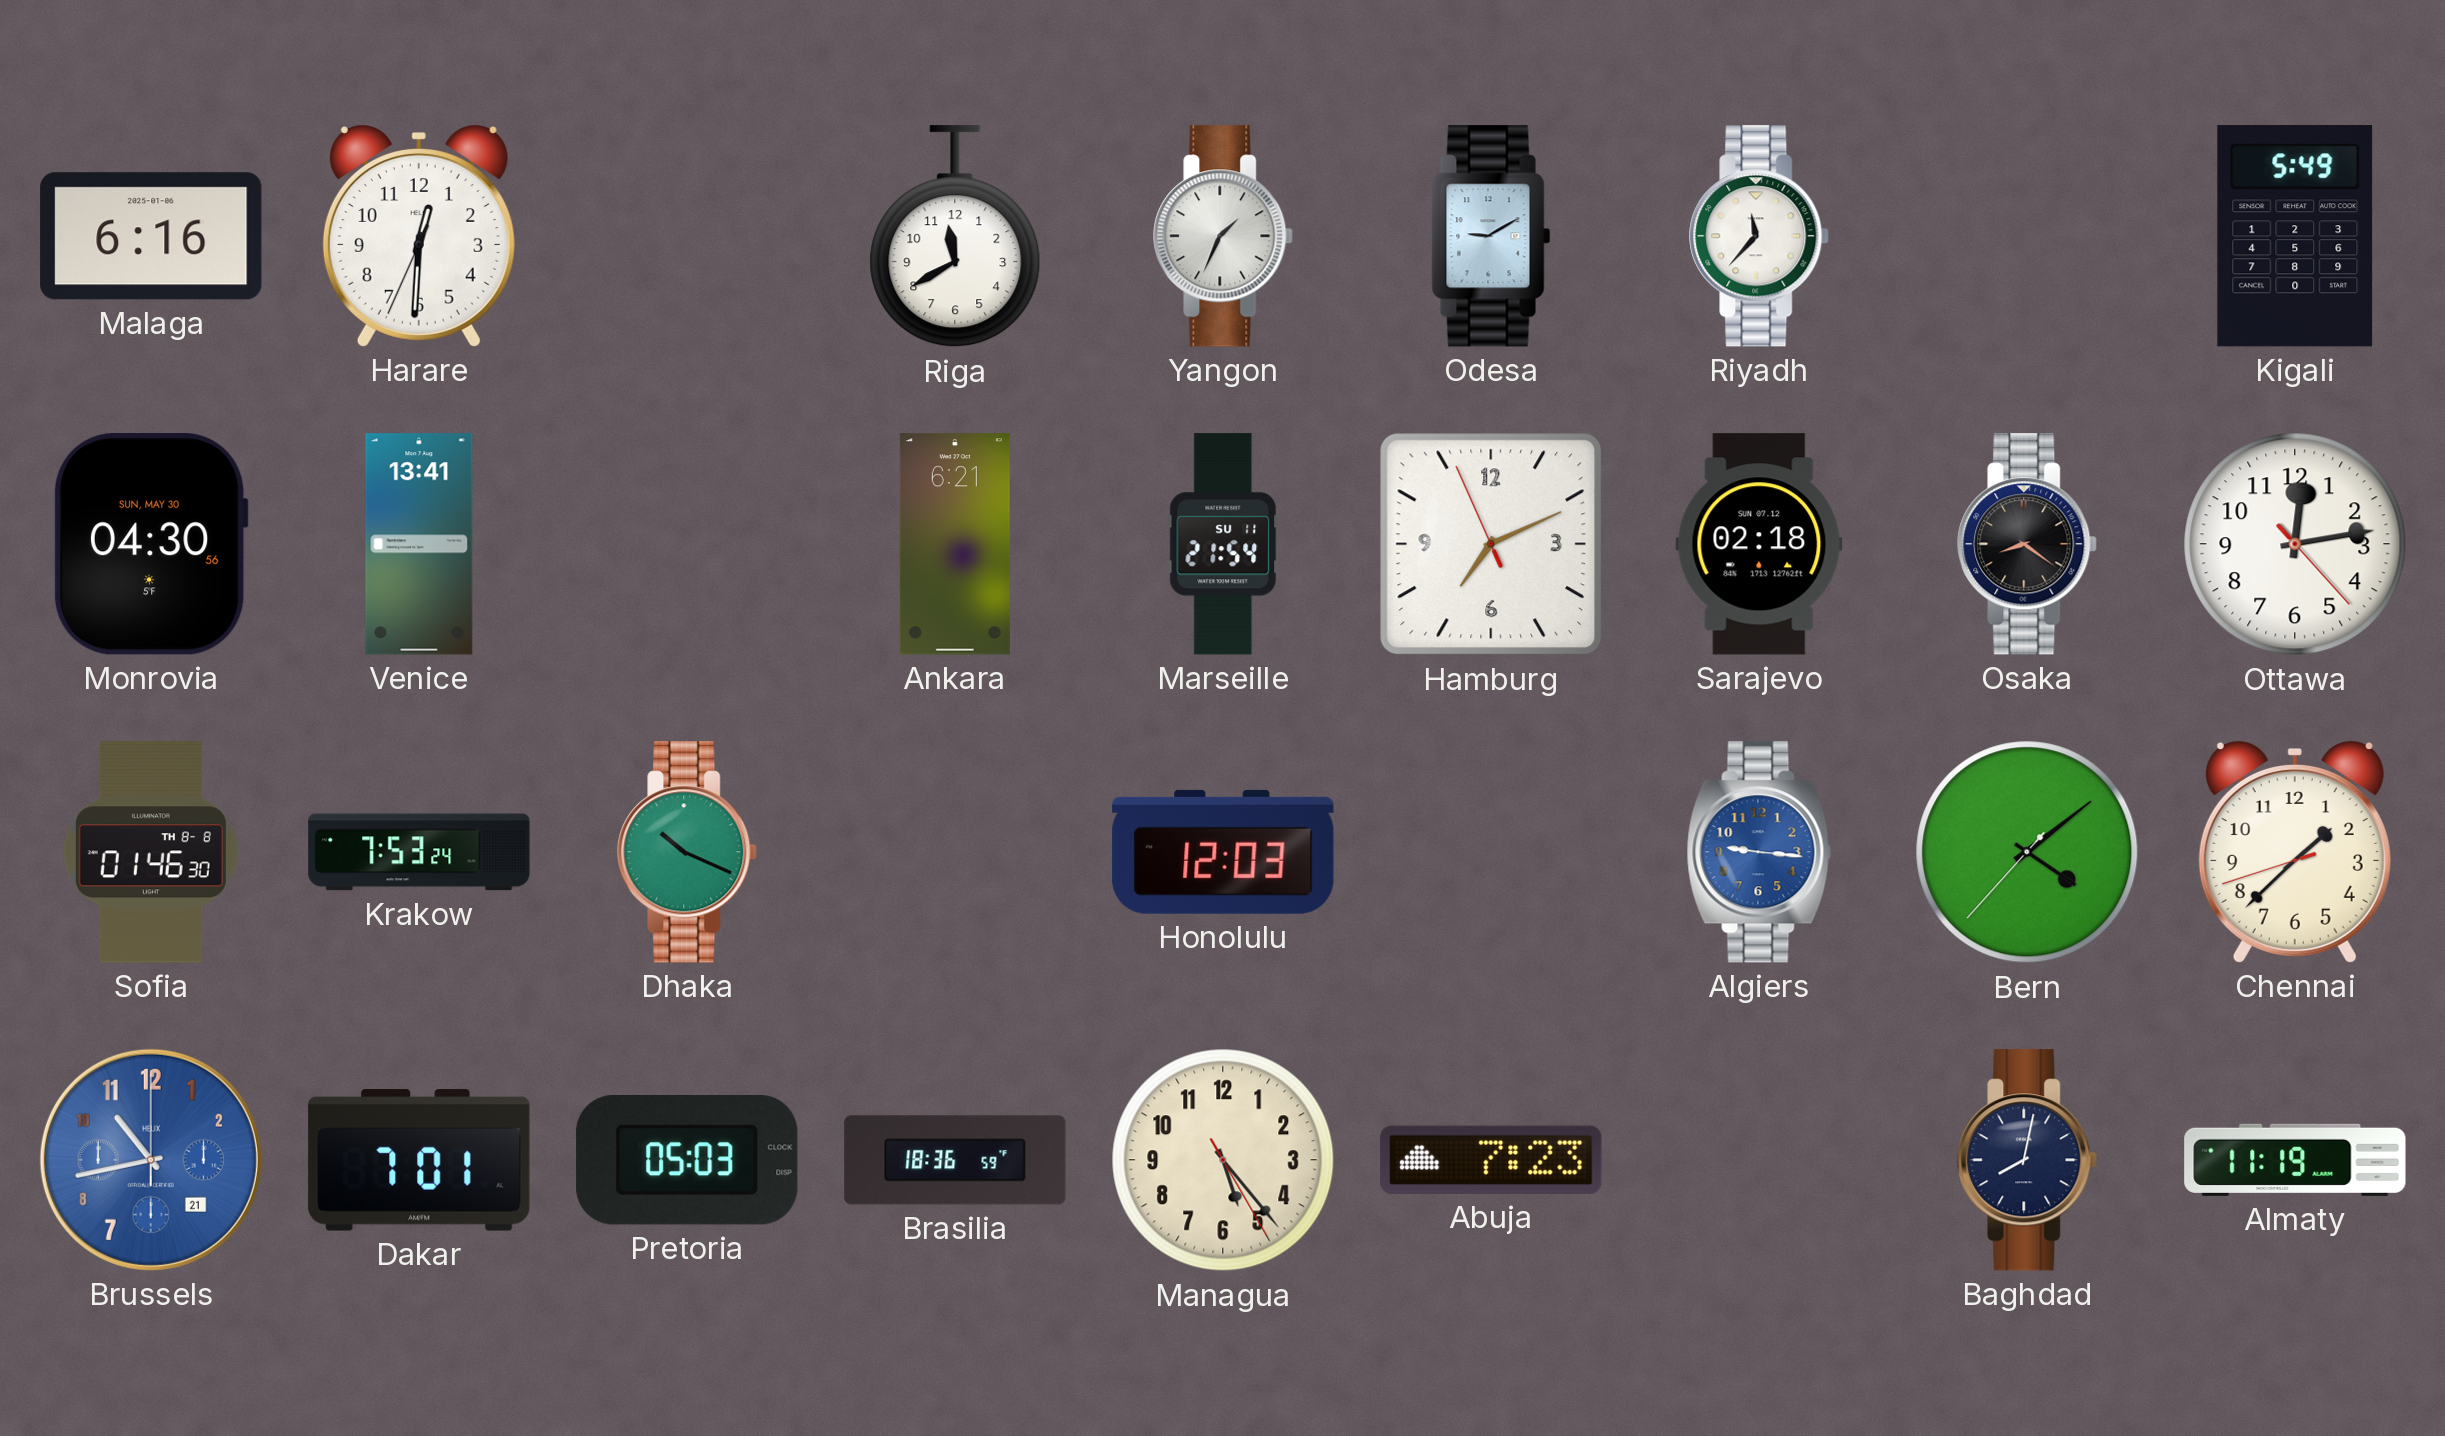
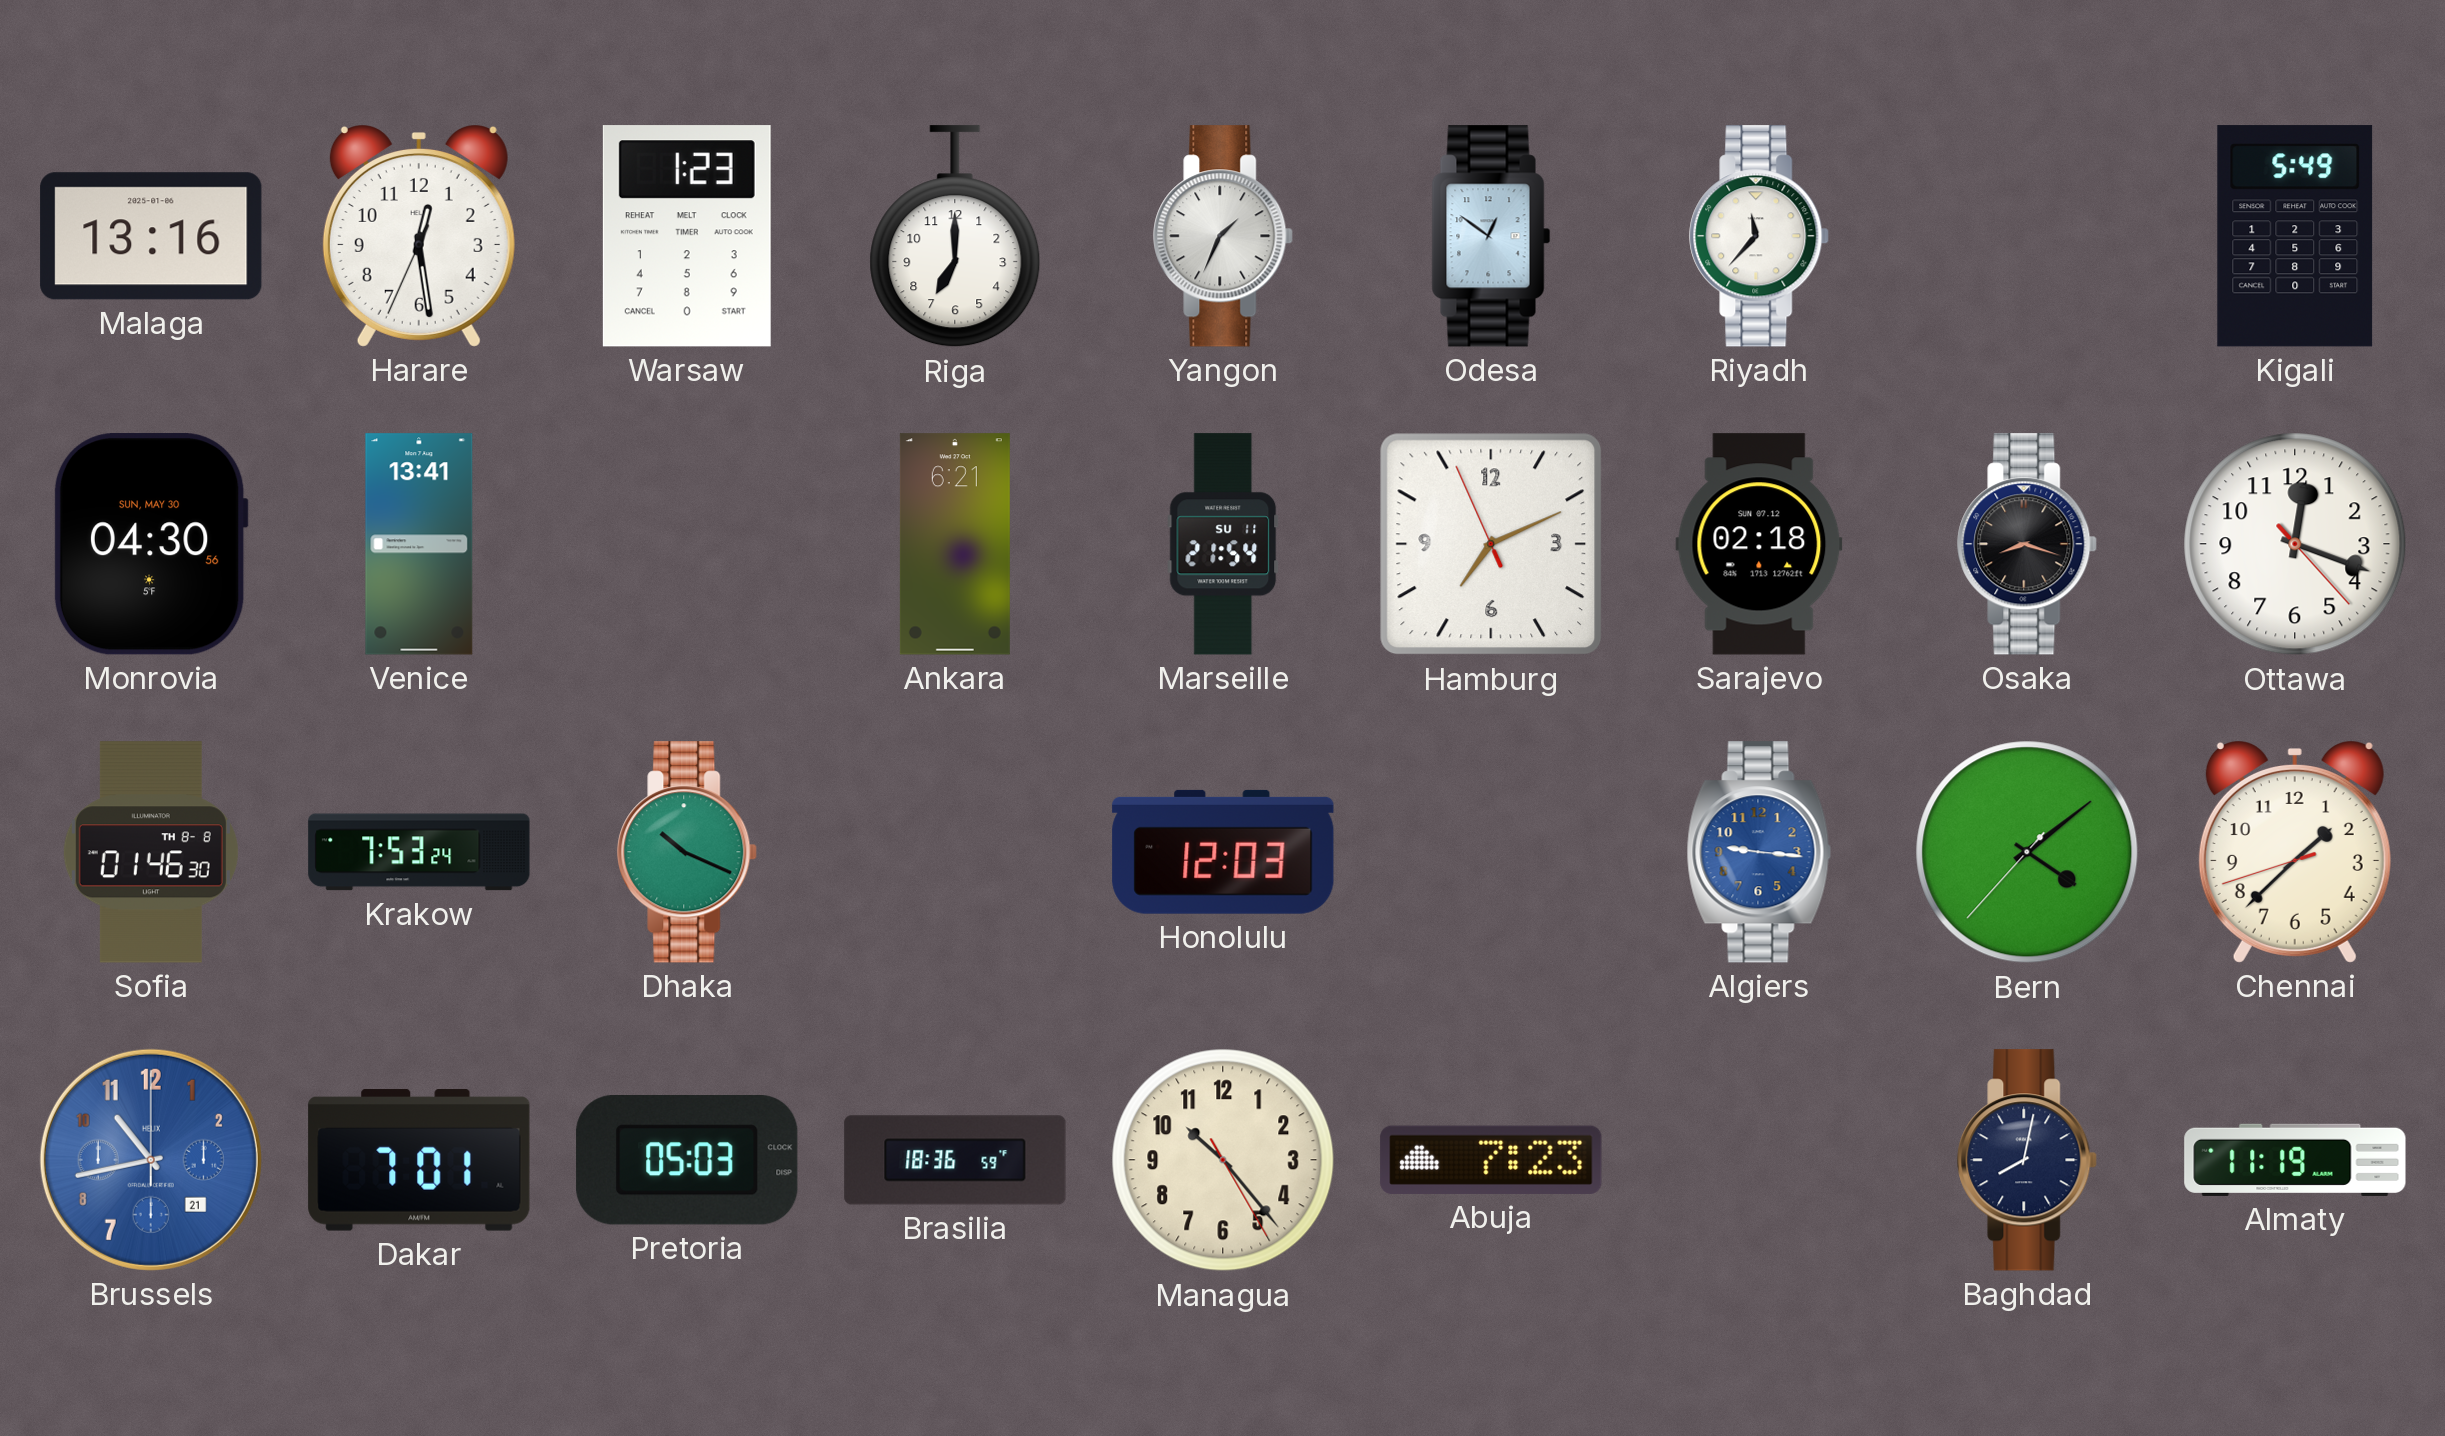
Malaga: 6:16 -> 13:16
Harare: 12:30 -> 12:28
Warsaw: none -> 1:23
Riga: 11:40 -> 7:00
Odesa: 9:10 -> 12:51
Osaka: 8:21 -> 8:18
Ottawa: 12:13 -> 12:18
Managua: 5:23 -> 10:23
